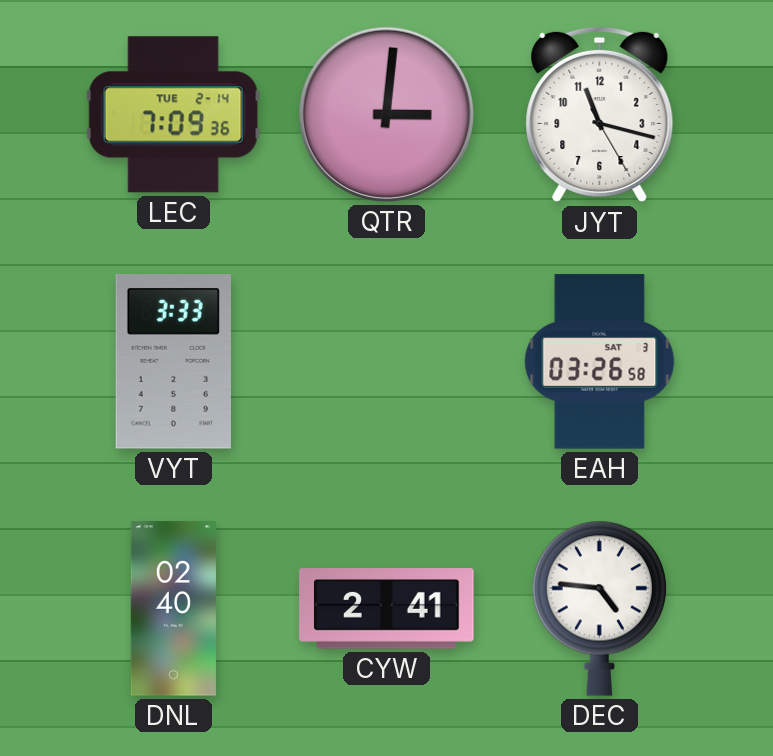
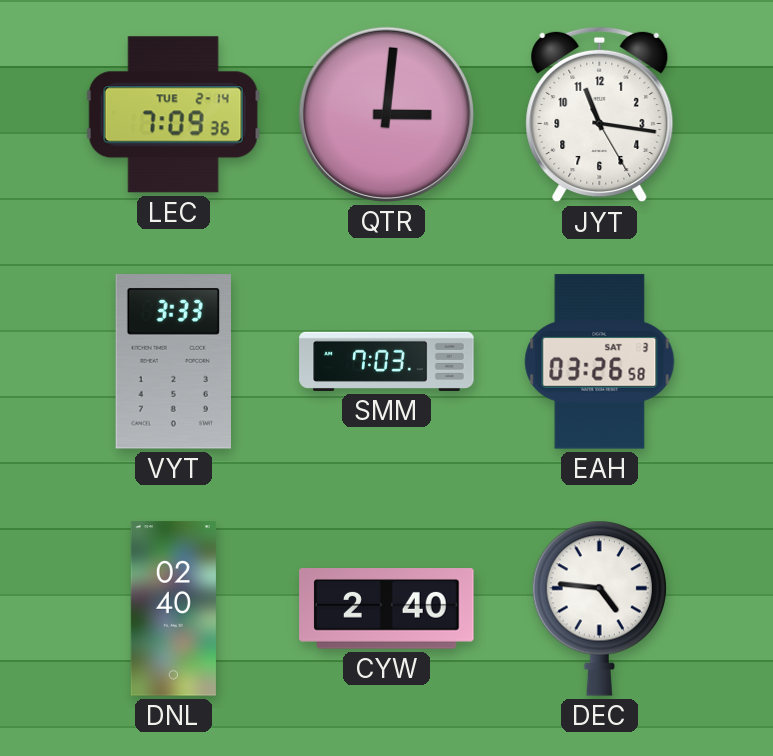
JYT: 11:17 -> 11:16
SMM: none -> 7:03
CYW: 2:41 -> 2:40
